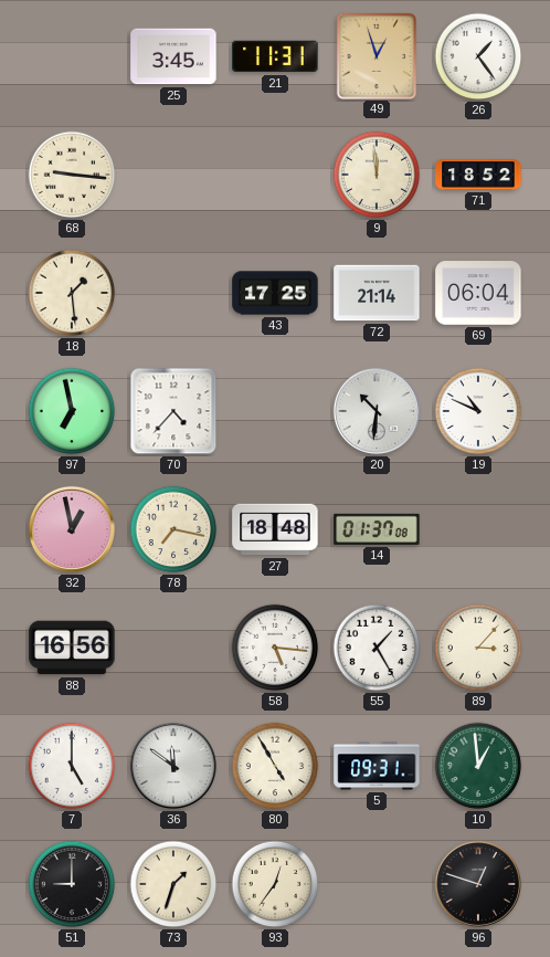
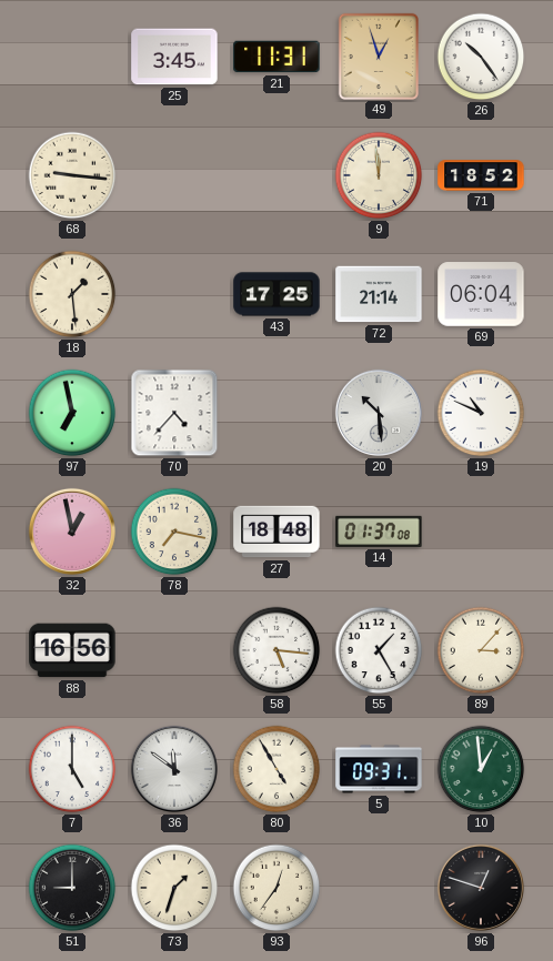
26: 1:24 -> 10:24
20: 10:31 -> 10:29
